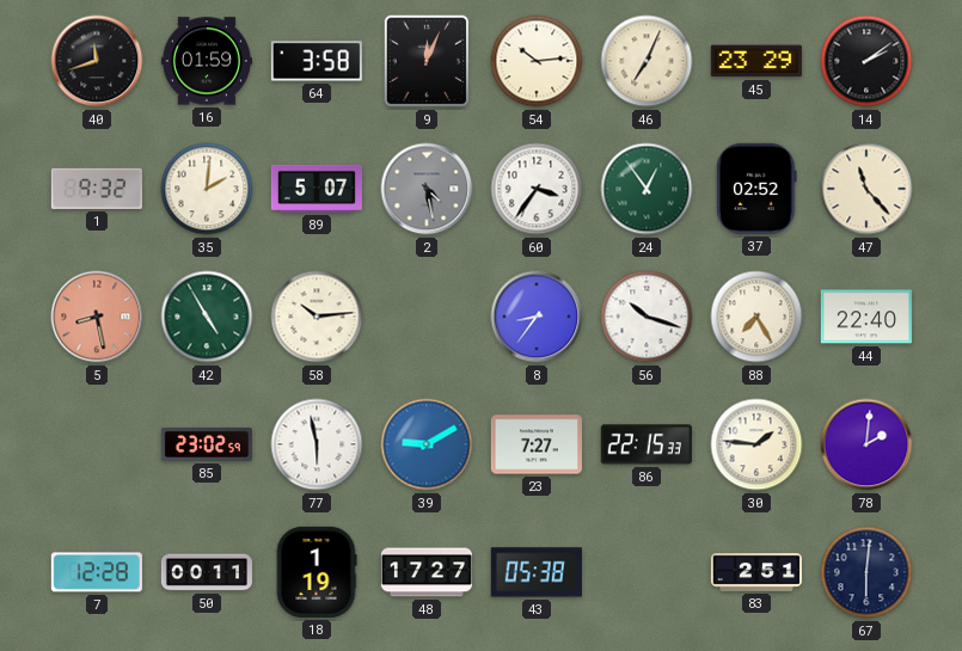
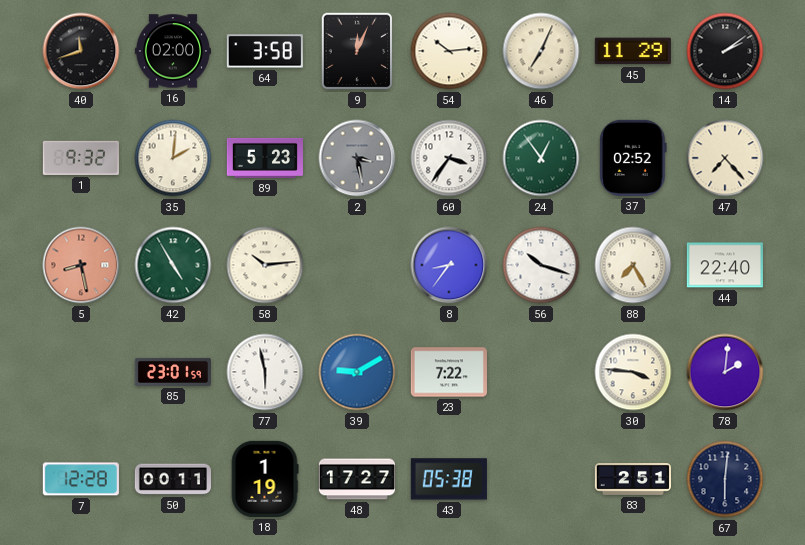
16: 01:59 -> 02:00
45: 23:29 -> 11:29
89: 5:07 -> 5:23
2: 4:28 -> 3:28
47: 11:23 -> 7:23
85: 23:02 -> 23:01
23: 7:27 -> 7:22
86: 22:15 -> none
30: 1:46 -> 3:46
